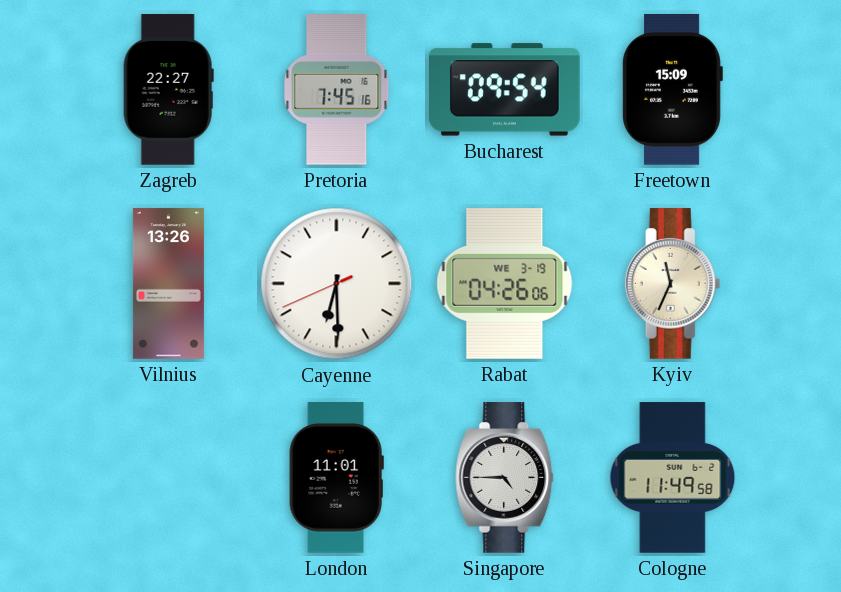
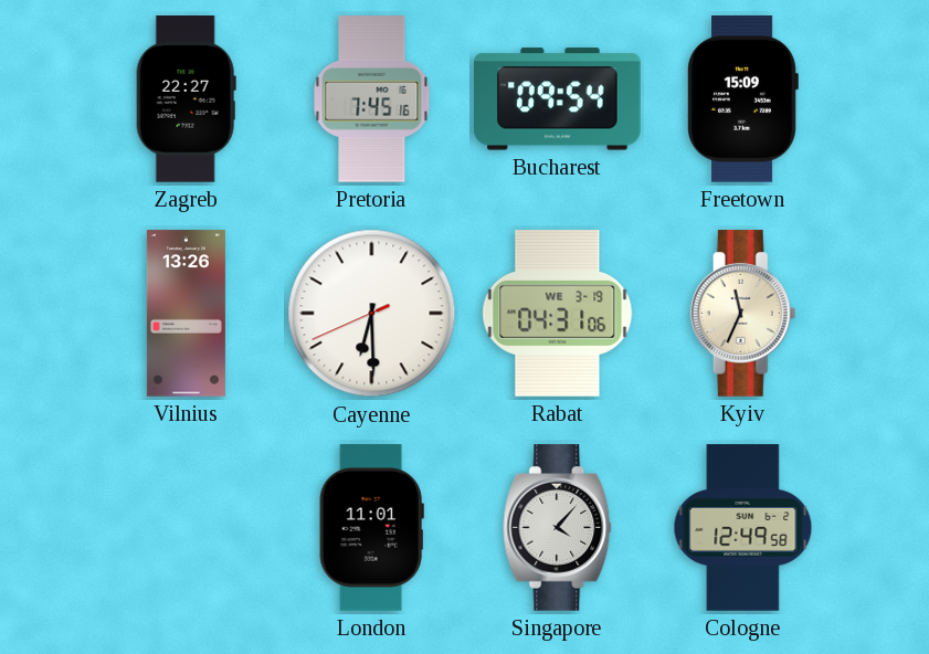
Rabat: 04:26 -> 04:31
Singapore: 4:45 -> 4:07
Cologne: 11:49 -> 12:49
